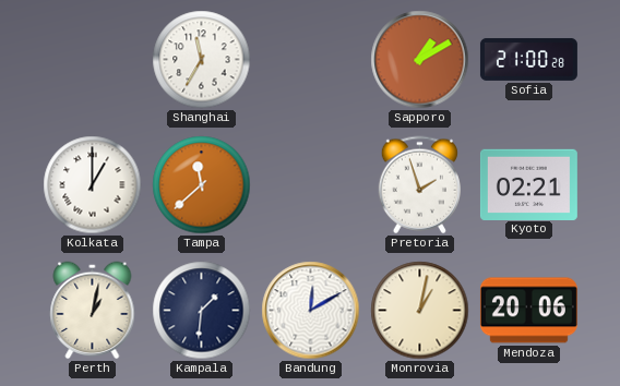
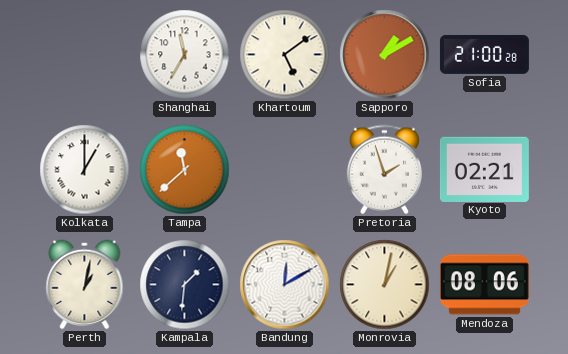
Khartoum: none -> 5:09
Mendoza: 20:06 -> 08:06
